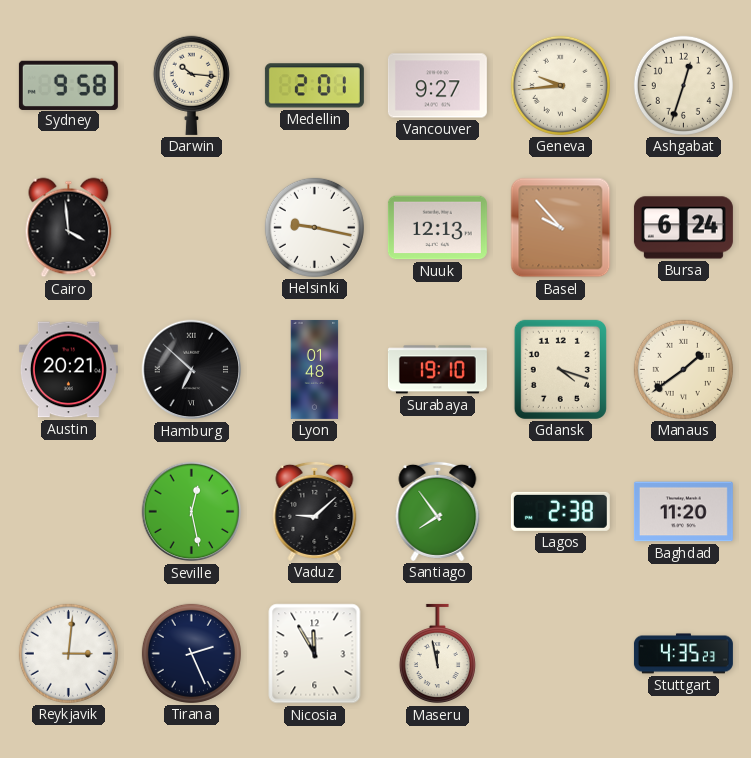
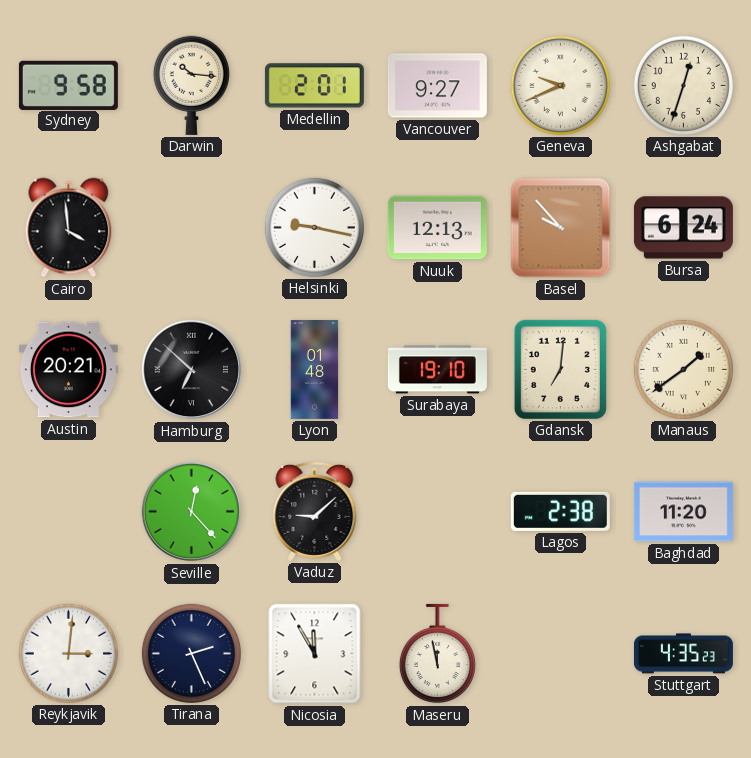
Geneva: 9:44 -> 9:41
Gdansk: 4:18 -> 7:01
Seville: 12:28 -> 12:23
Santiago: 7:54 -> none
